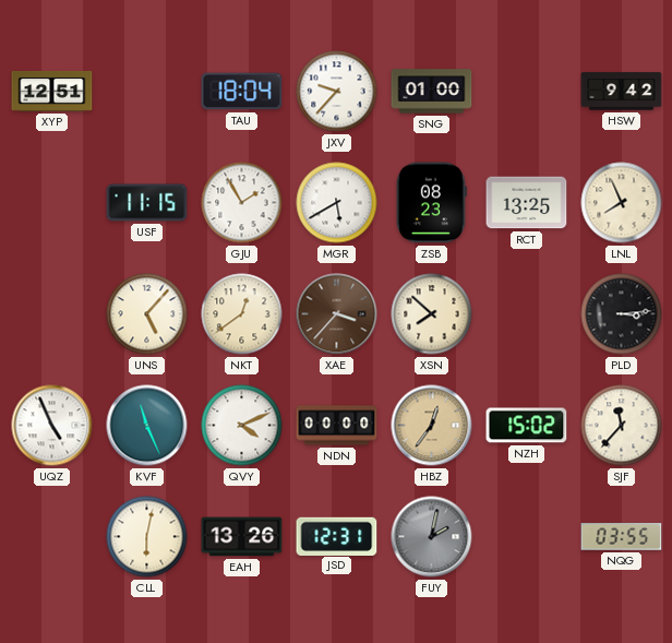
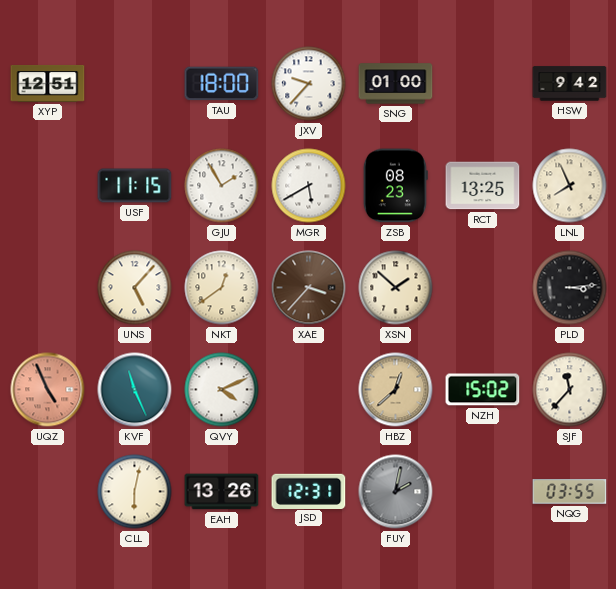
TAU: 18:04 -> 18:00
XSN: 7:52 -> 1:52
UQZ dial: white -> salmon
NDN: 00:00 -> none
HBZ: 12:36 -> 12:38
